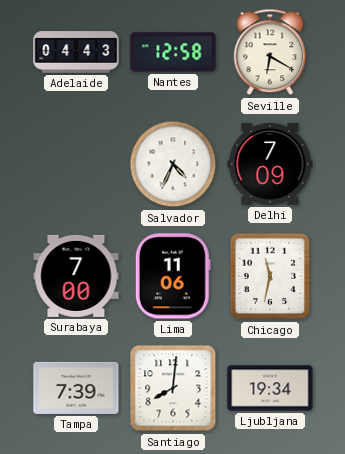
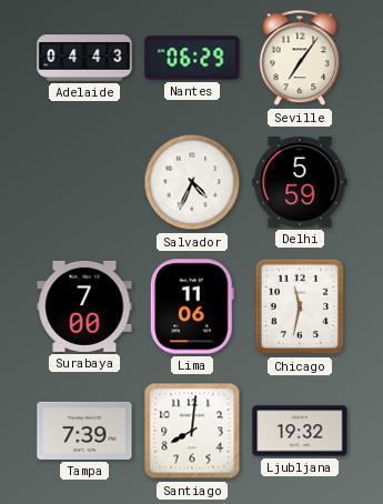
Nantes: 12:58 -> 06:29
Seville: 6:20 -> 7:06
Delhi: 7:09 -> 5:59
Ljubljana: 19:34 -> 19:32
